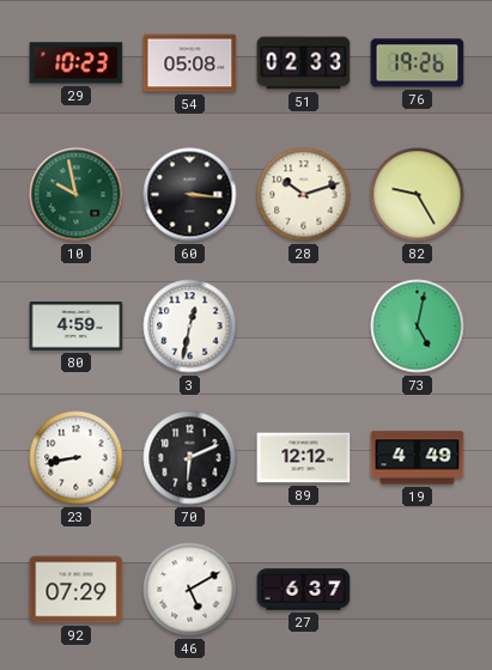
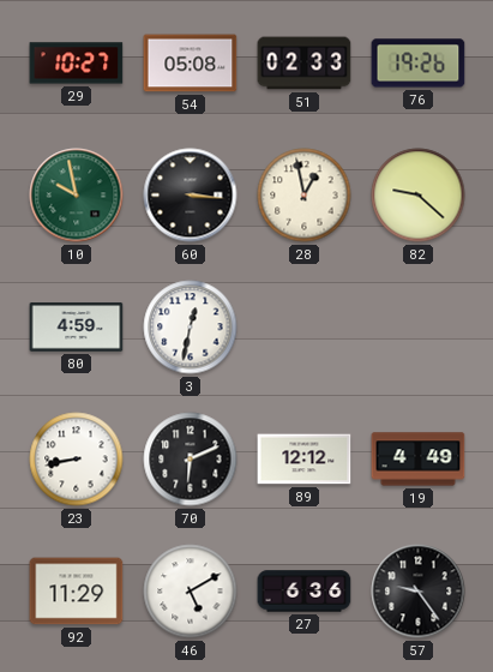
29: 10:23 -> 10:27
28: 10:12 -> 12:58
82: 9:25 -> 9:22
73: 5:02 -> none
92: 07:29 -> 11:29
27: 6:37 -> 6:36
57: none -> 9:24
